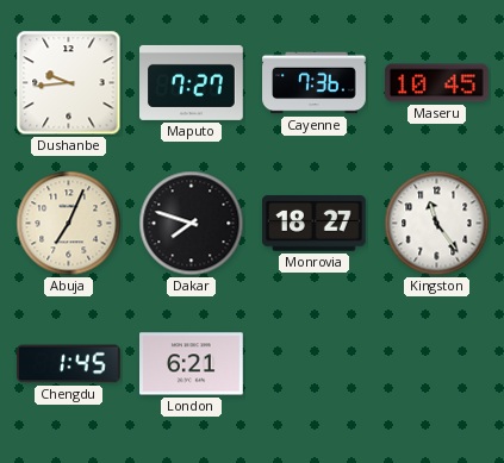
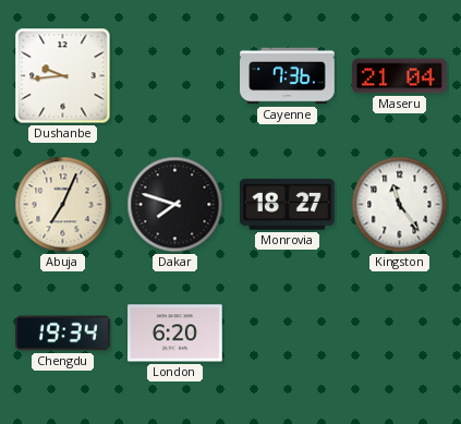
Maputo: 7:27 -> none
Maseru: 10:45 -> 21:04
Chengdu: 1:45 -> 19:34
London: 6:21 -> 6:20
